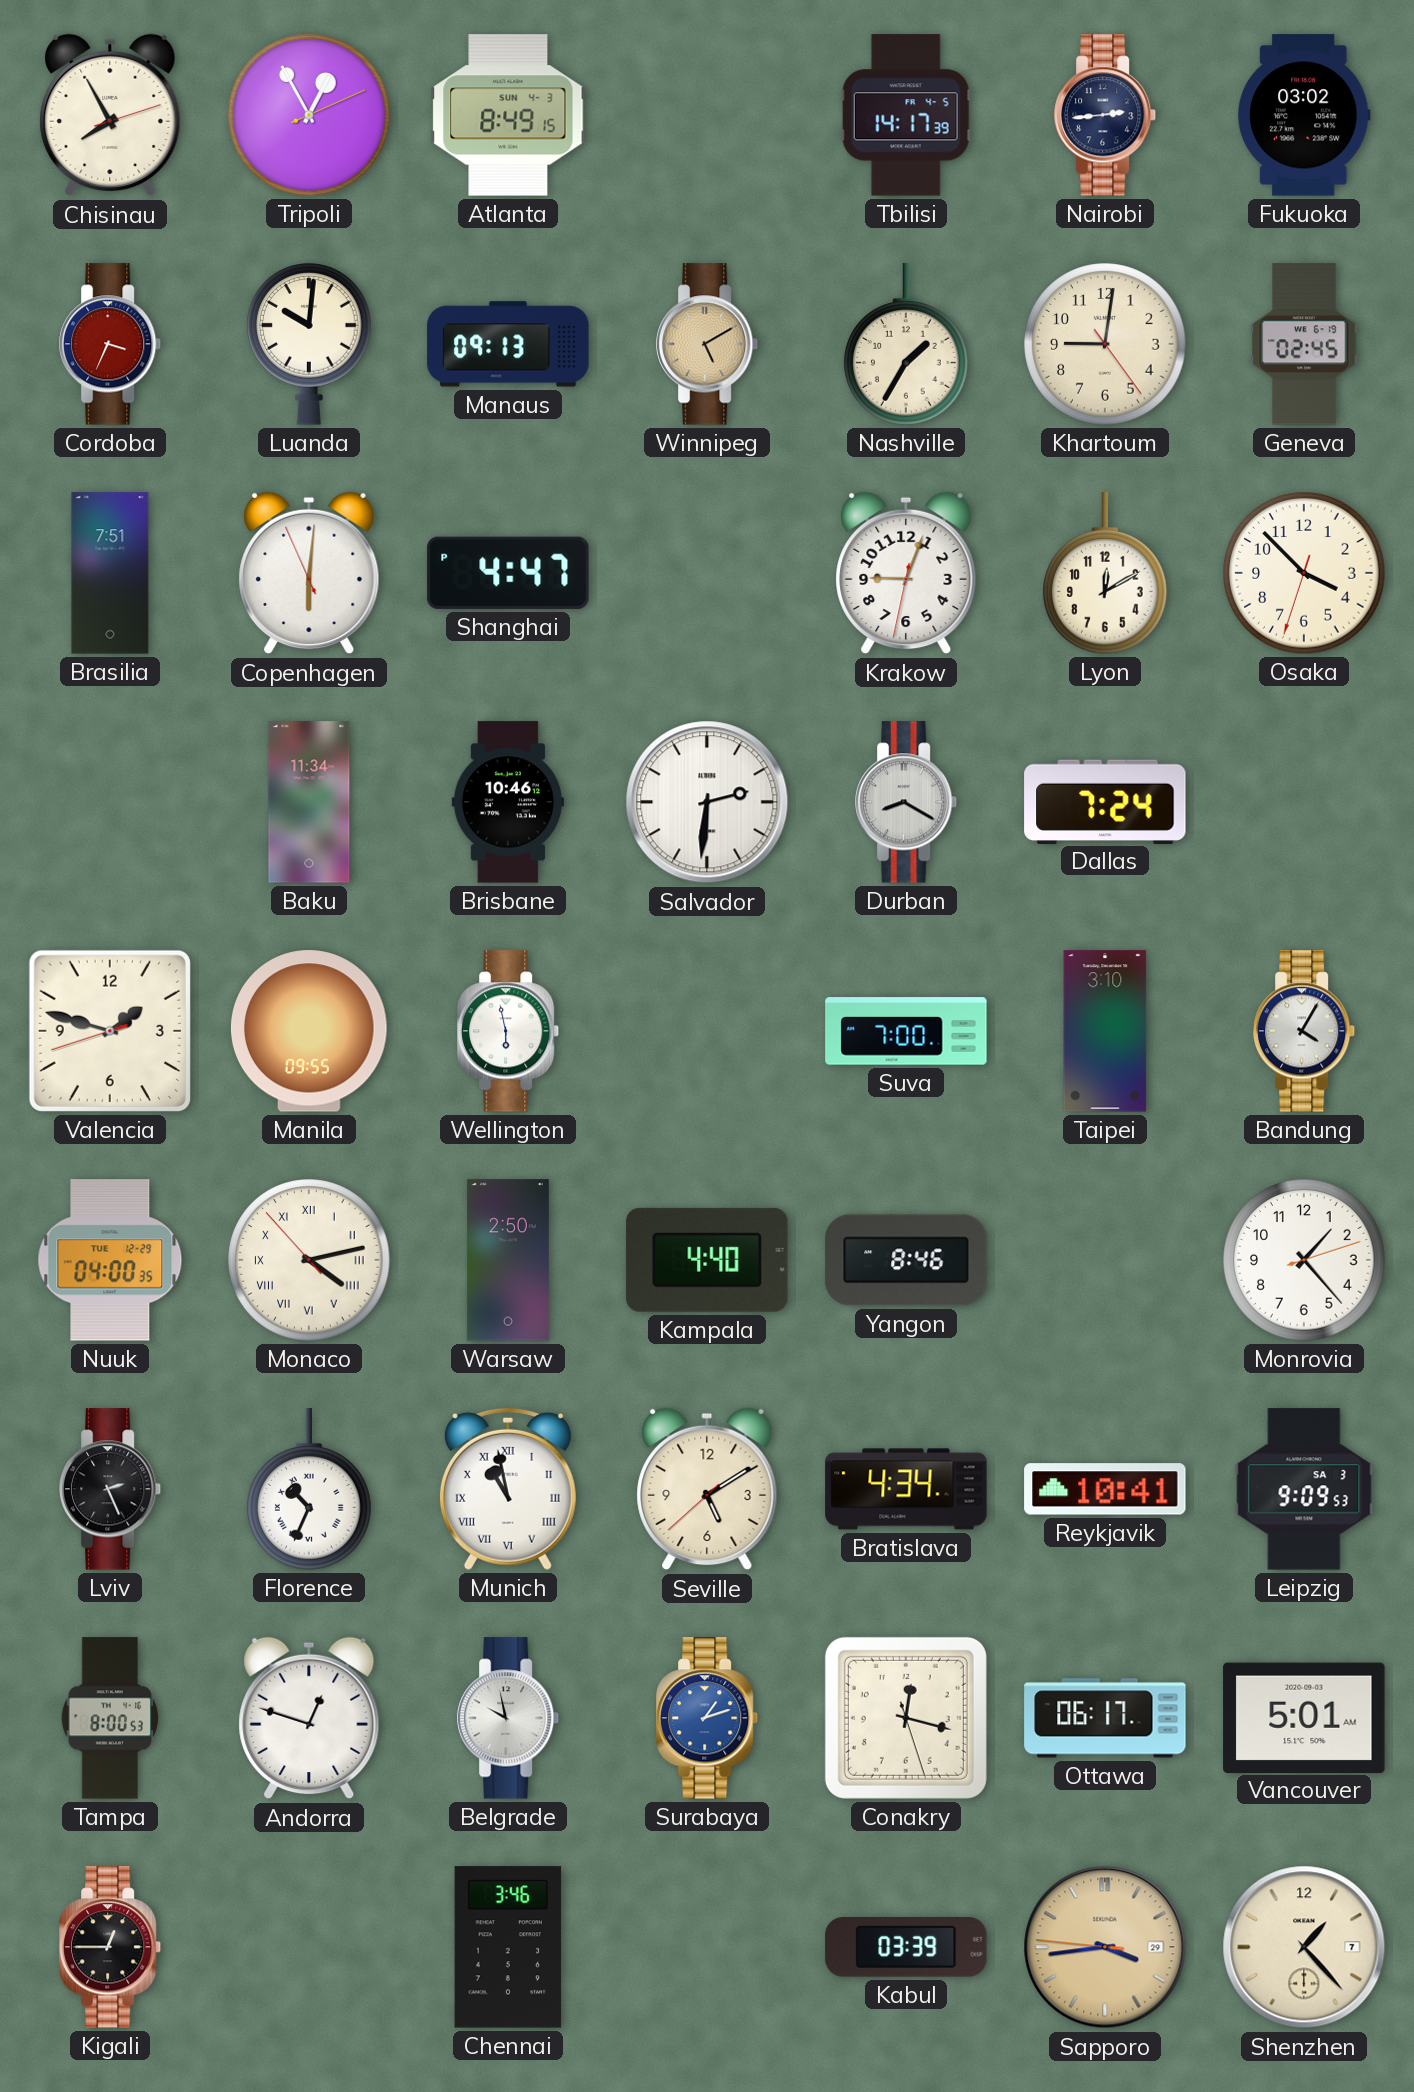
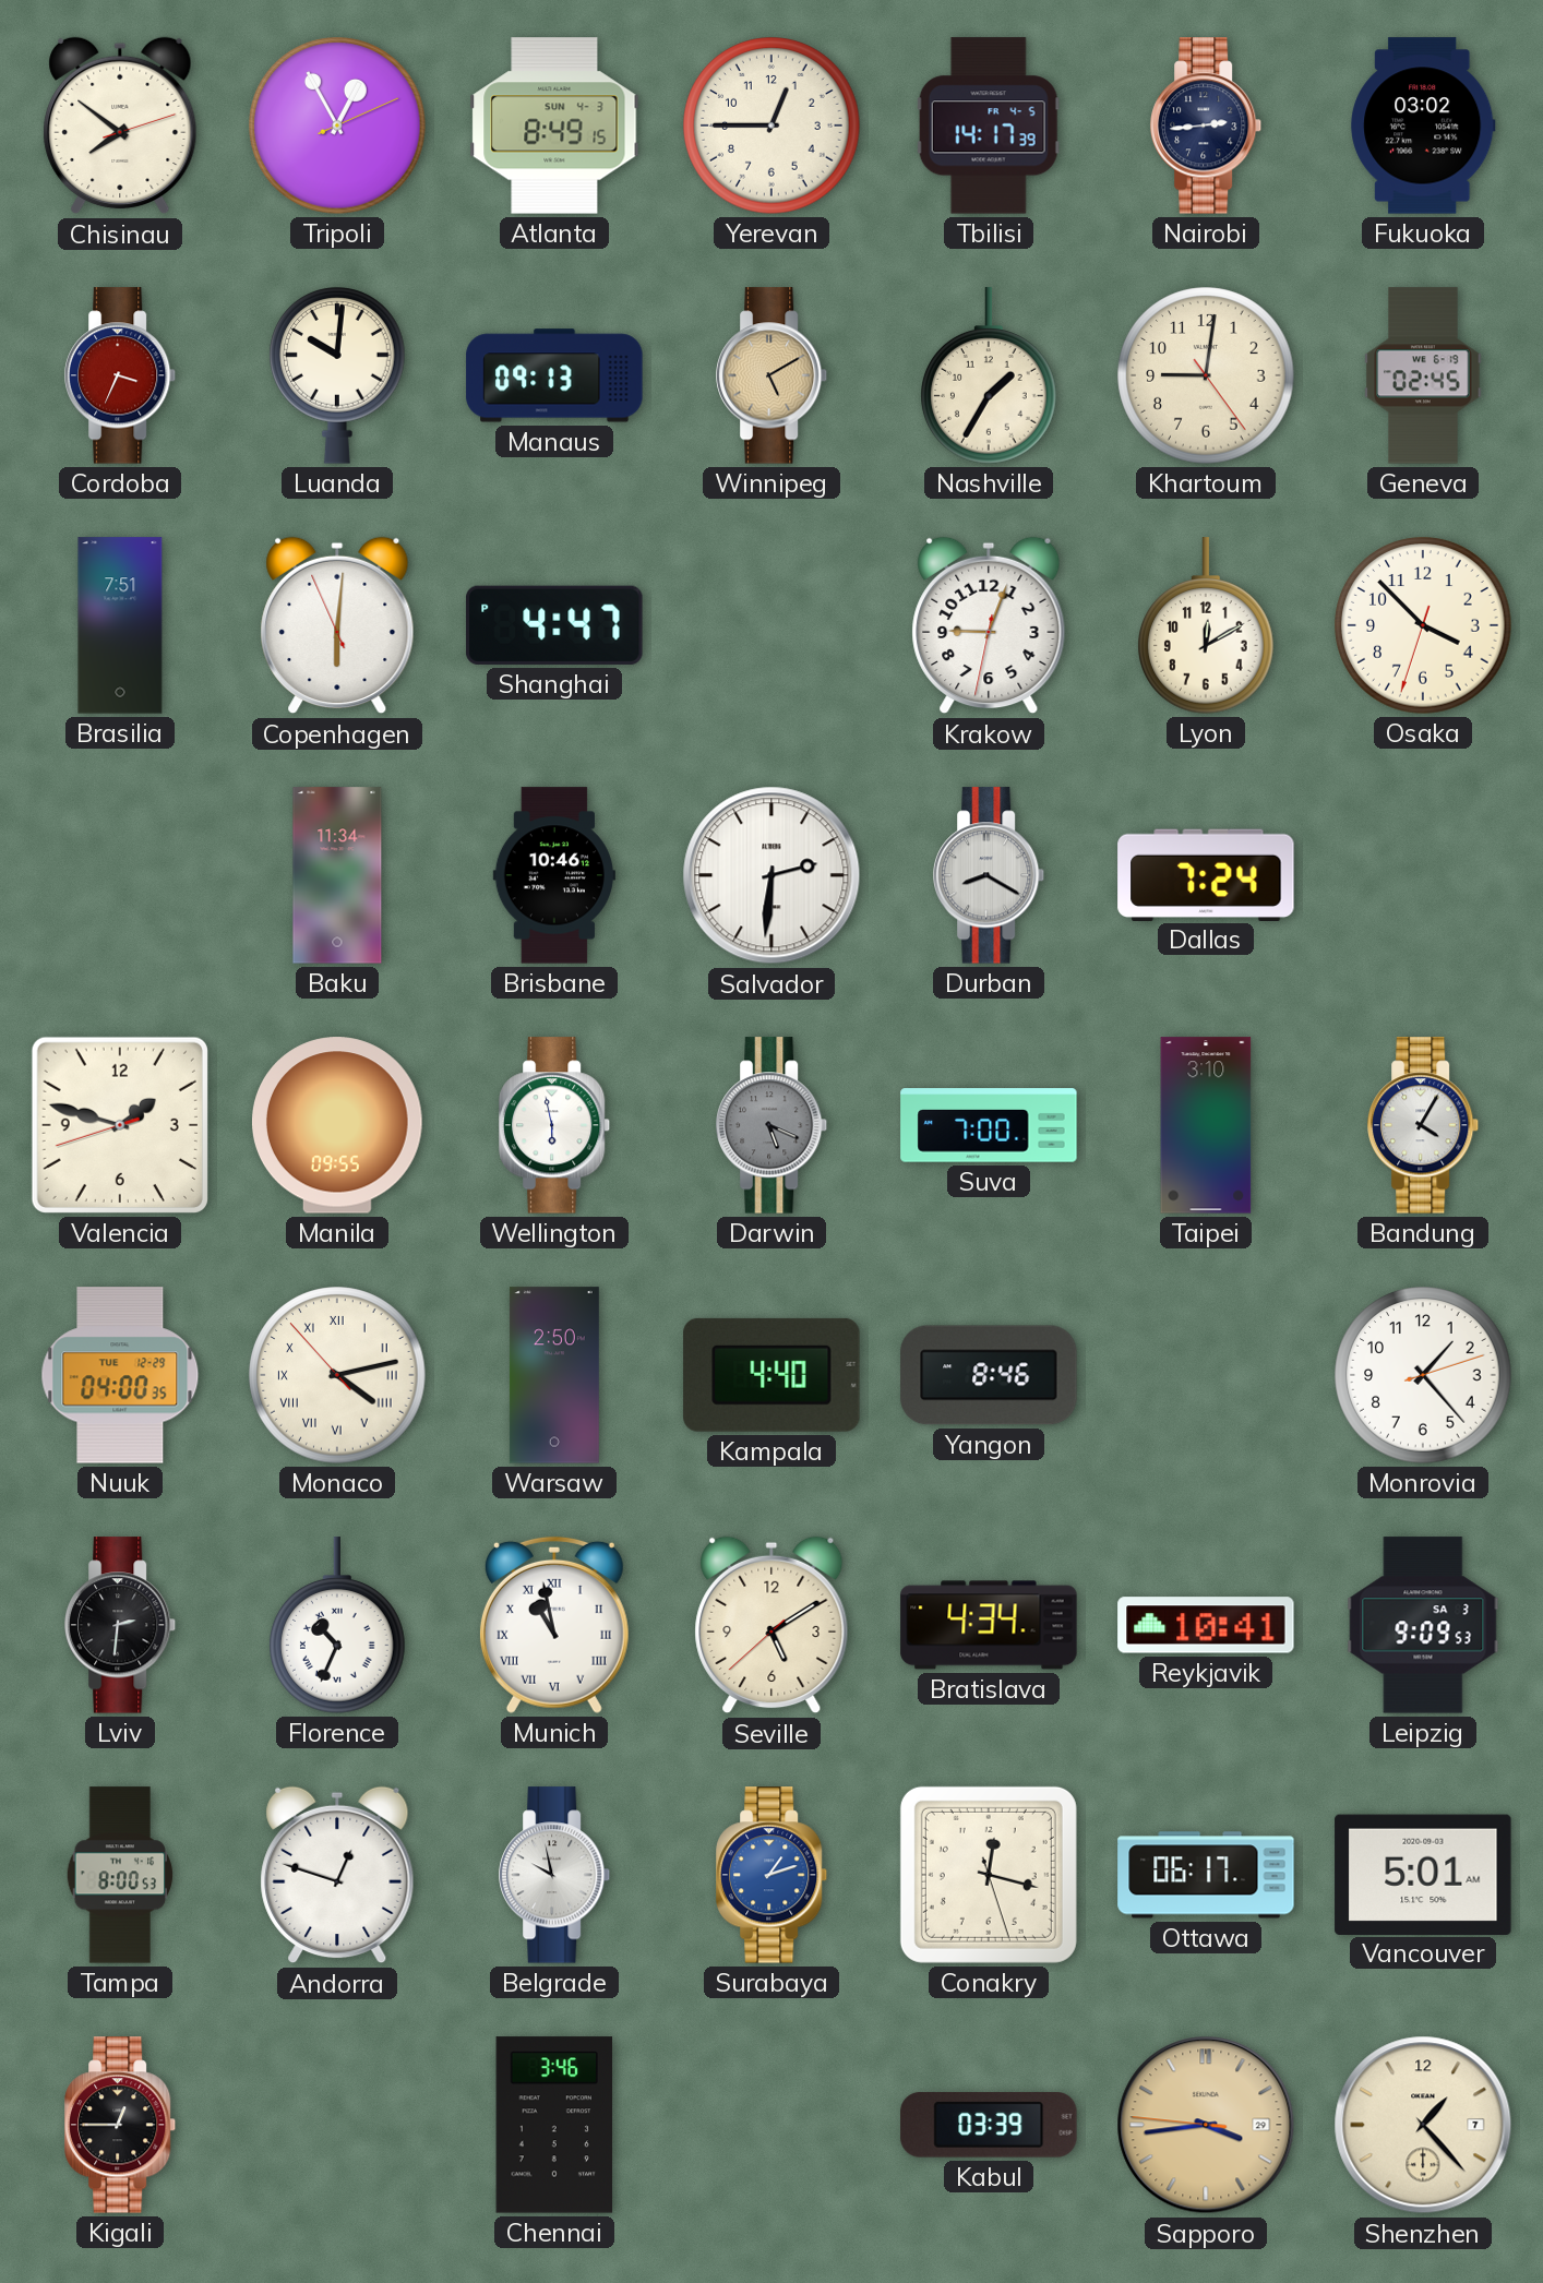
Chisinau: 7:55 -> 7:51
Yerevan: none -> 12:45
Darwin: none -> 5:19
Lviv: 2:26 -> 2:31
